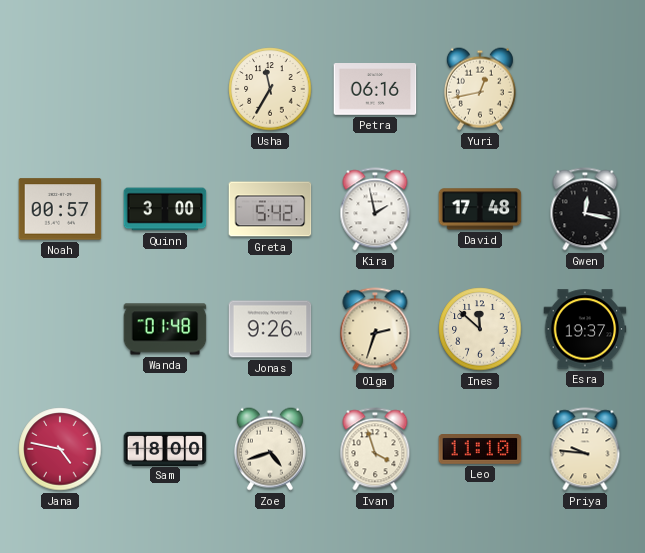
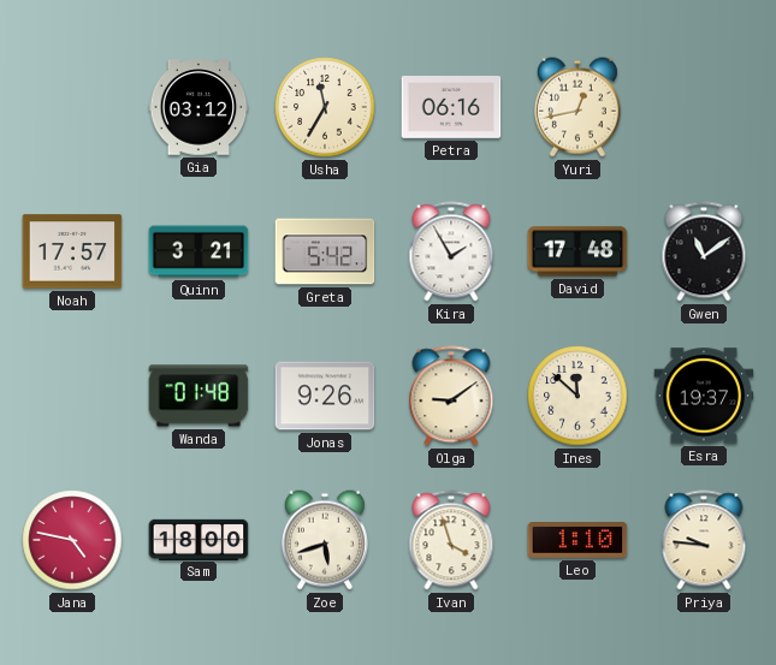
Gia: none -> 03:12
Noah: 00:57 -> 17:57
Quinn: 3:00 -> 3:21
Kira: 1:58 -> 1:55
Gwen: 12:17 -> 11:09
Olga: 2:33 -> 9:09
Zoe: 4:42 -> 5:42
Leo: 11:10 -> 1:10
